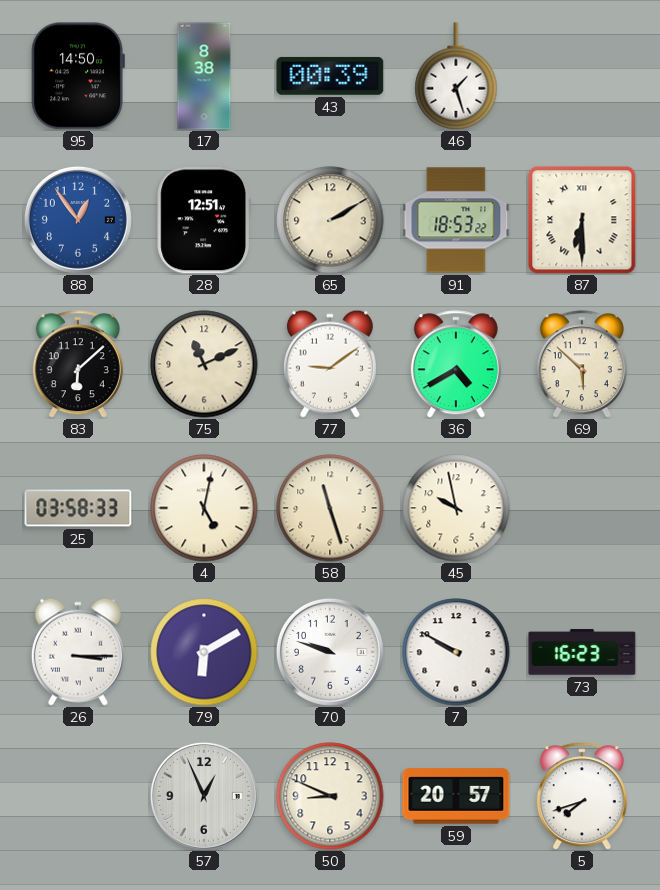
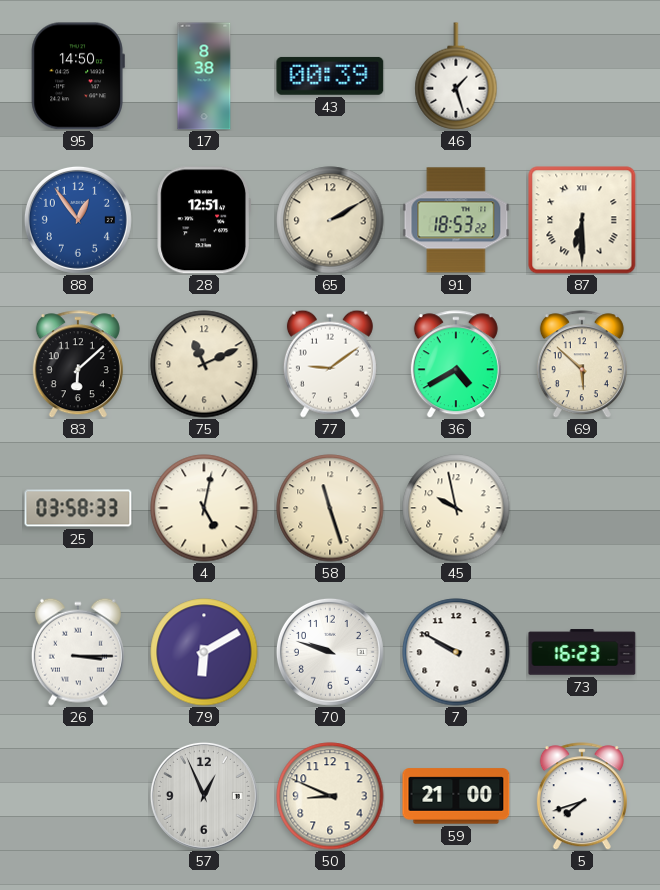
59: 20:57 -> 21:00
